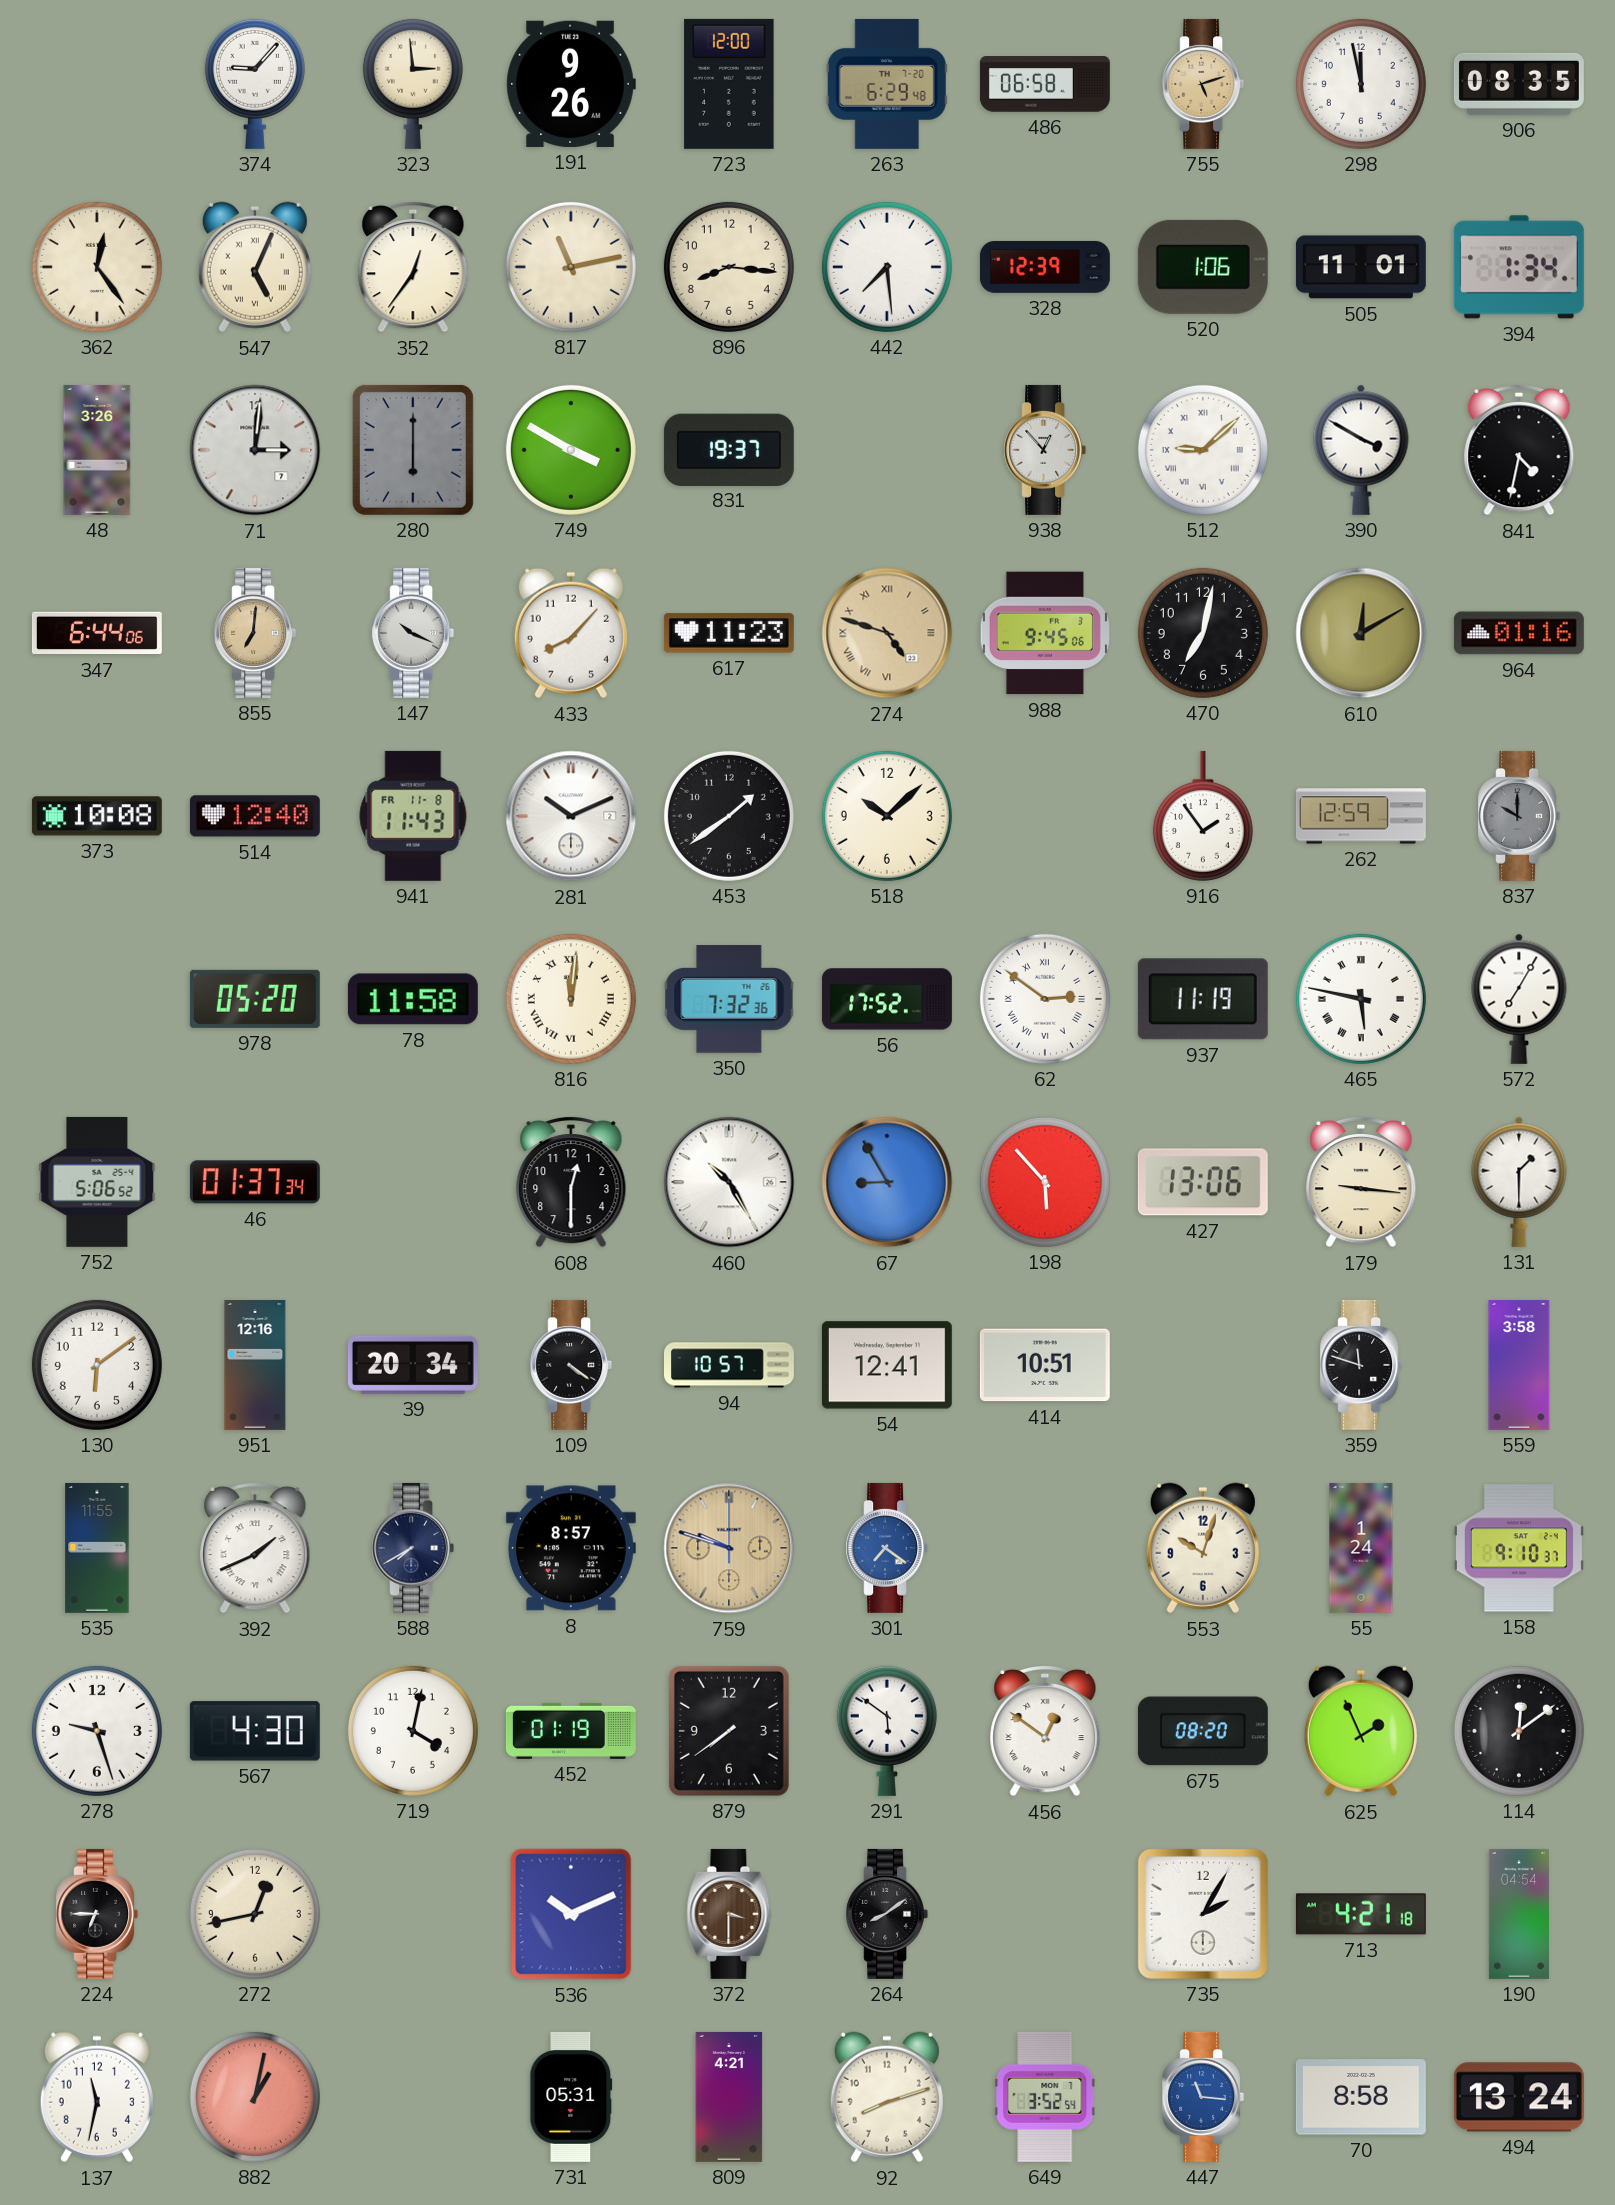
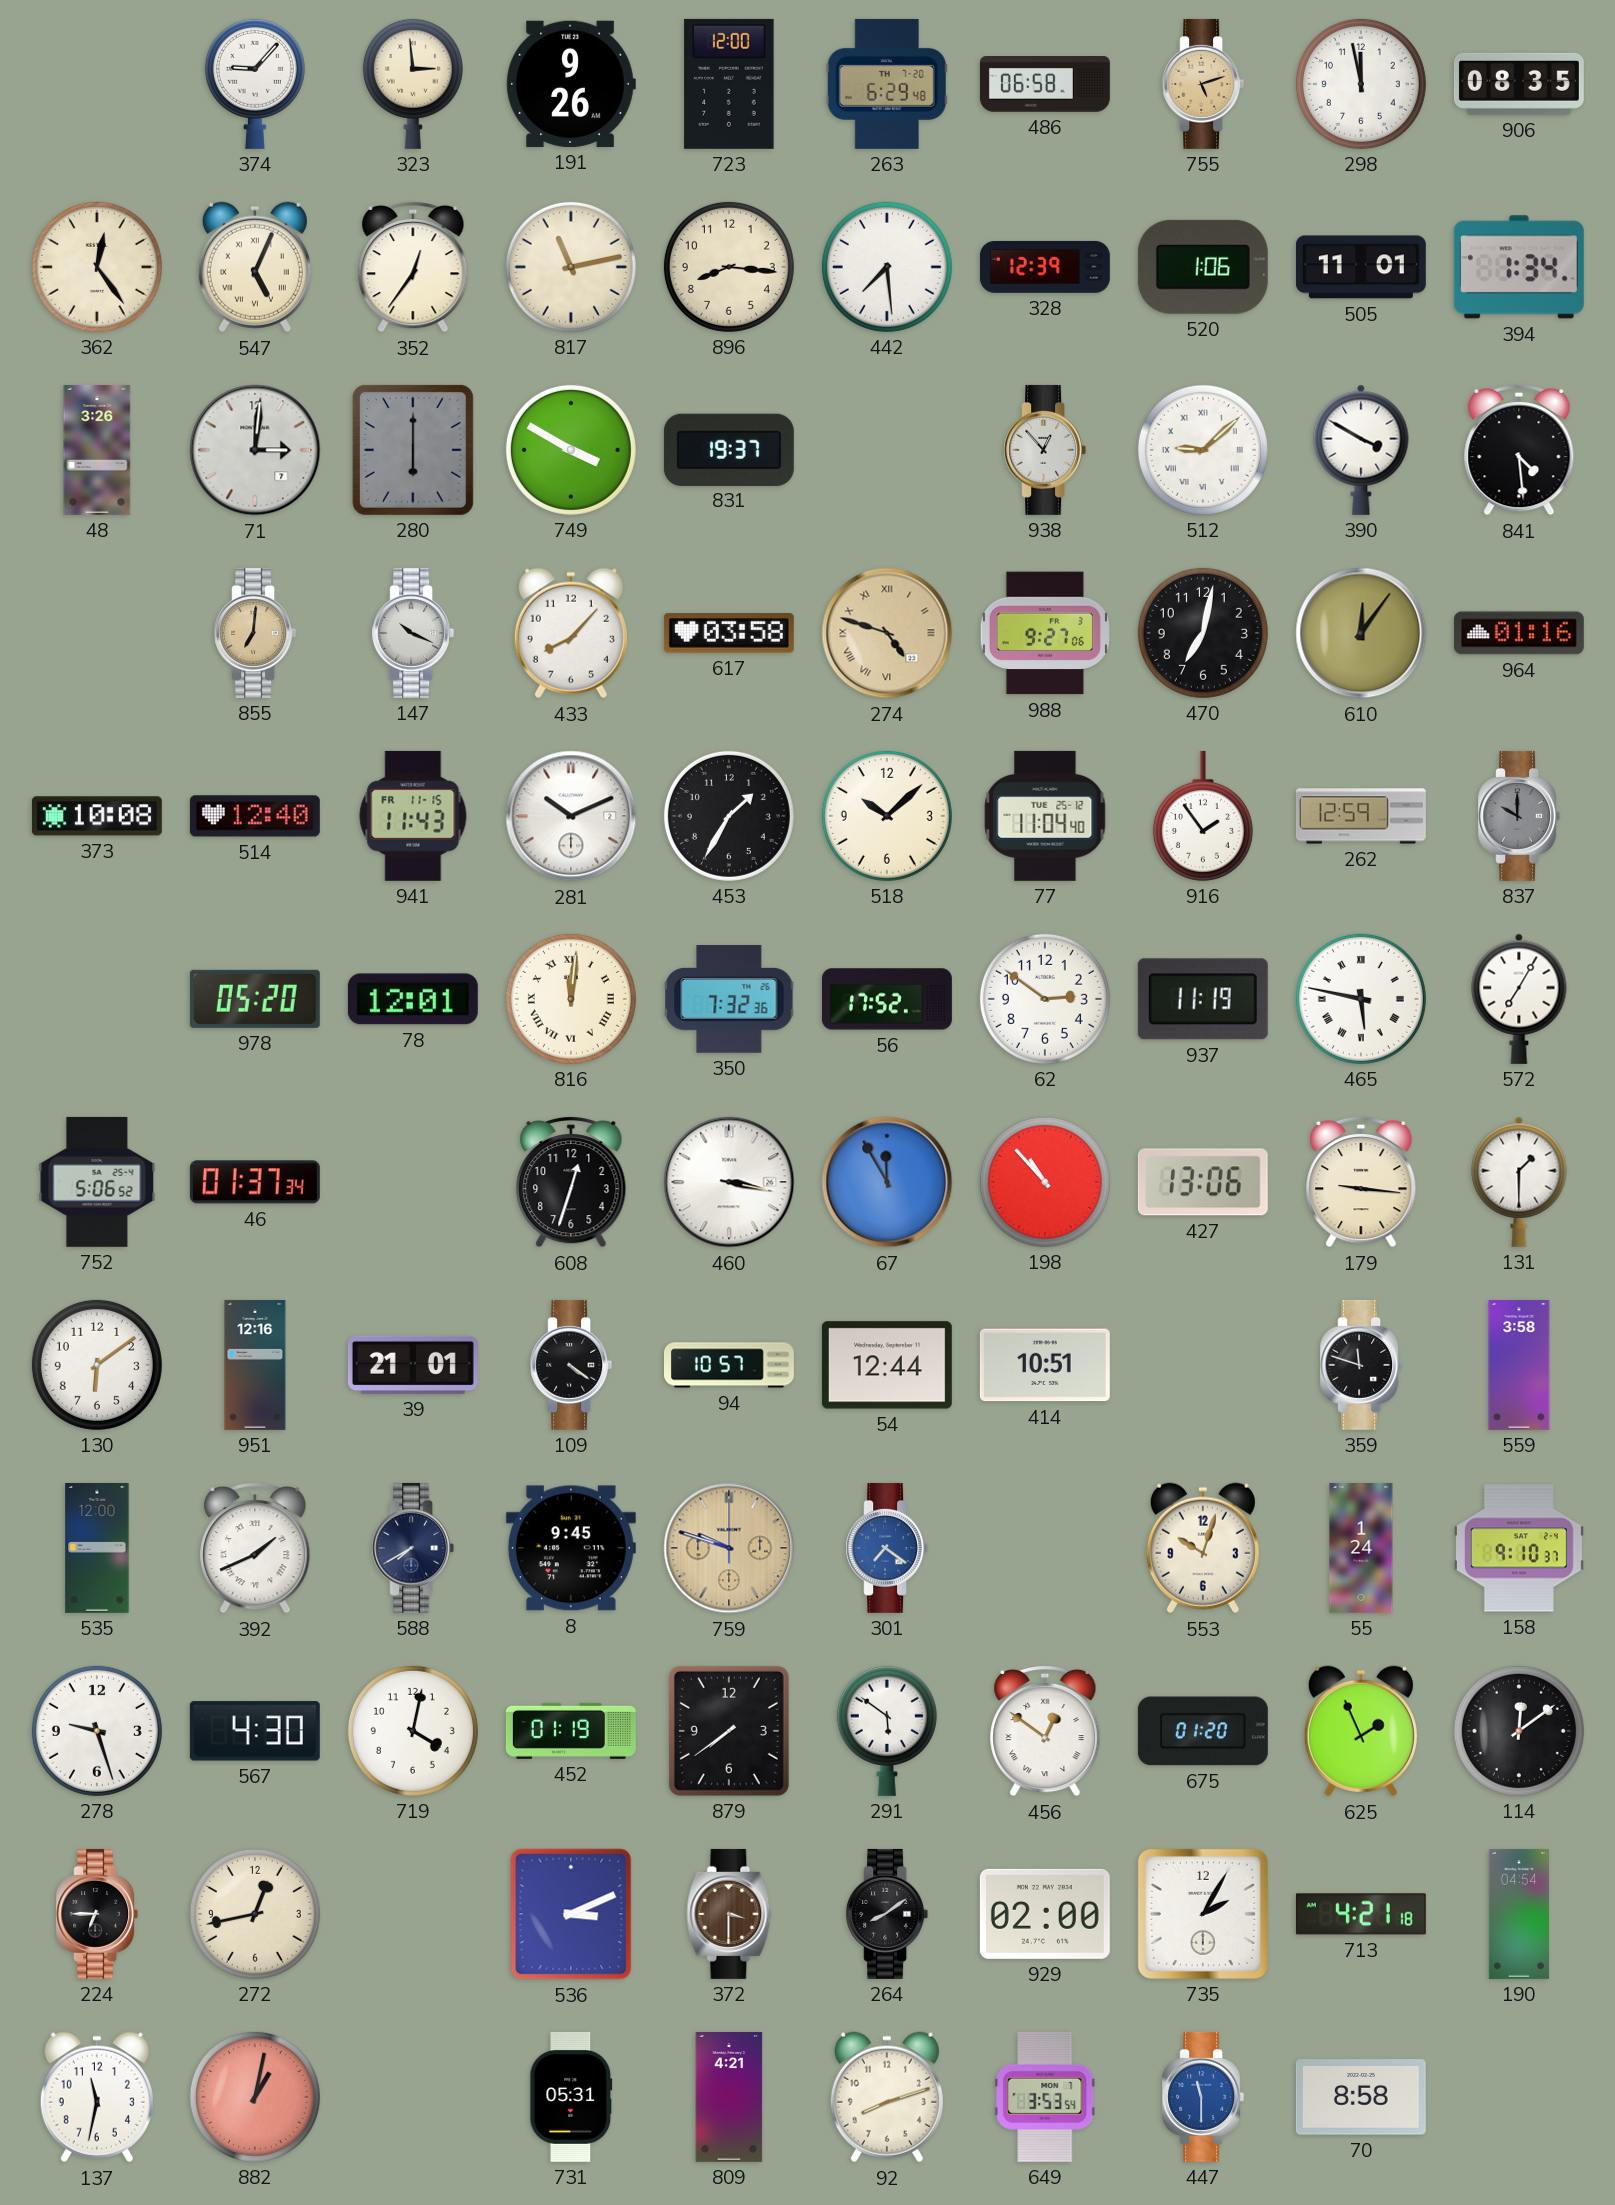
841: 4:32 -> 4:29
347: 6:44 -> none
617: 11:23 -> 03:58
988: 9:45 -> 9:27
610: 12:10 -> 12:06
941 date: FR 11-8 -> FR 11-15
453: 1:39 -> 1:35
77: none -> 11:04
78: 11:58 -> 12:01
62 numerals: Roman -> Arabic
608: 12:30 -> 12:33
460: 10:25 -> 3:17
67: 8:55 -> 11:55
198: 5:53 -> 10:53
39: 20:34 -> 21:01
54: 12:41 -> 12:44
535: 11:55 -> 12:00
8: 8:57 -> 9:45
675: 08:20 -> 01:20
536: 10:11 -> 3:11
929: none -> 02:00
649: 3:52 -> 3:53
447: 11:16 -> 11:30
494: 13:24 -> none
